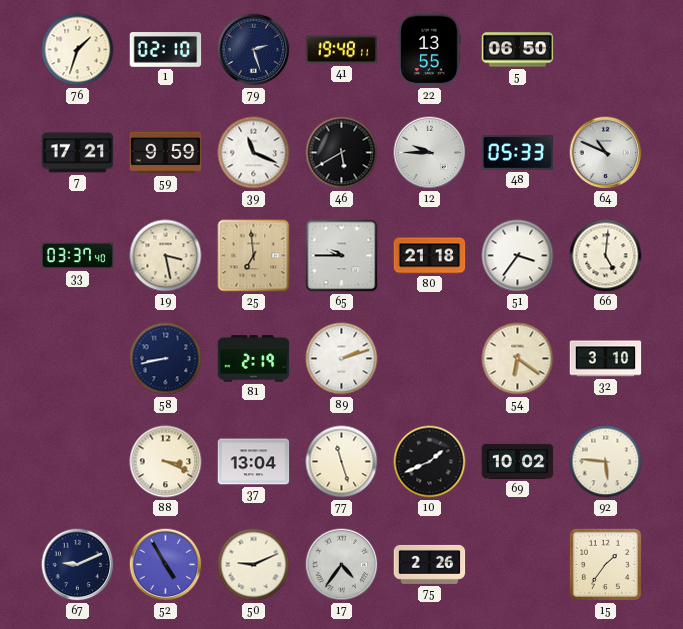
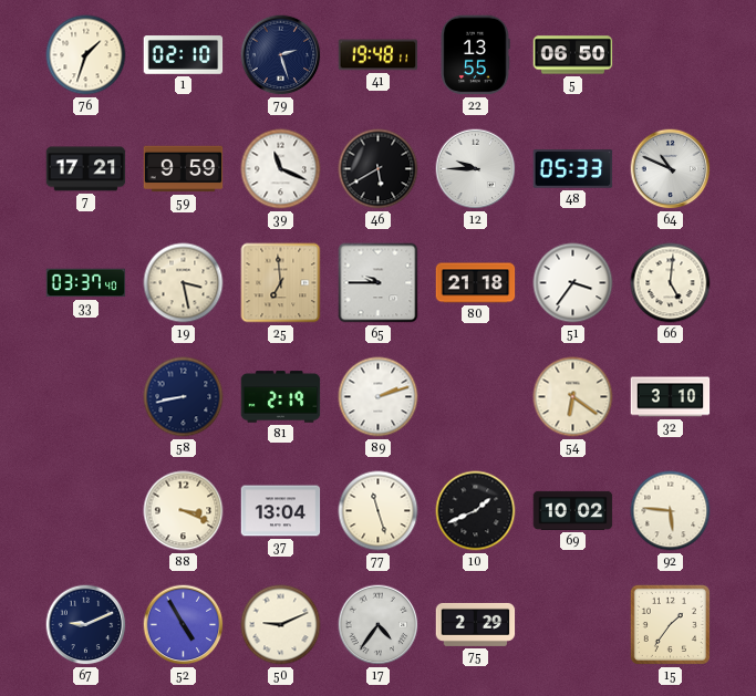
75: 2:26 -> 2:29
